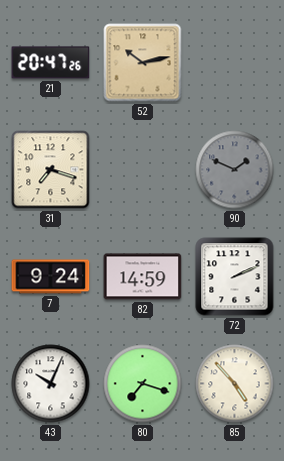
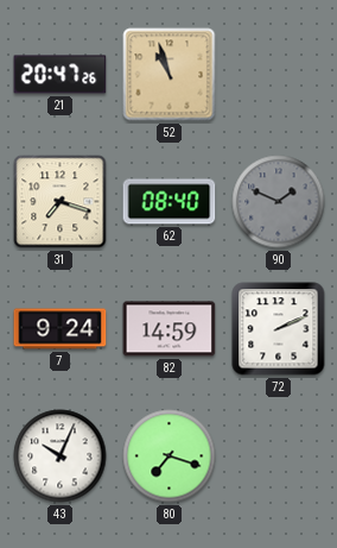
52: 10:13 -> 10:57
62: none -> 08:40
85: 4:53 -> none
